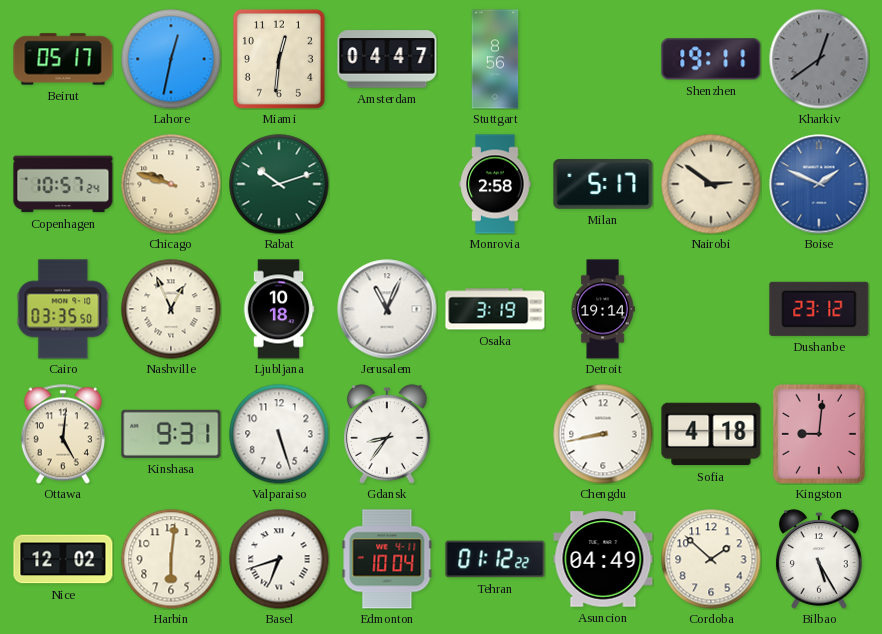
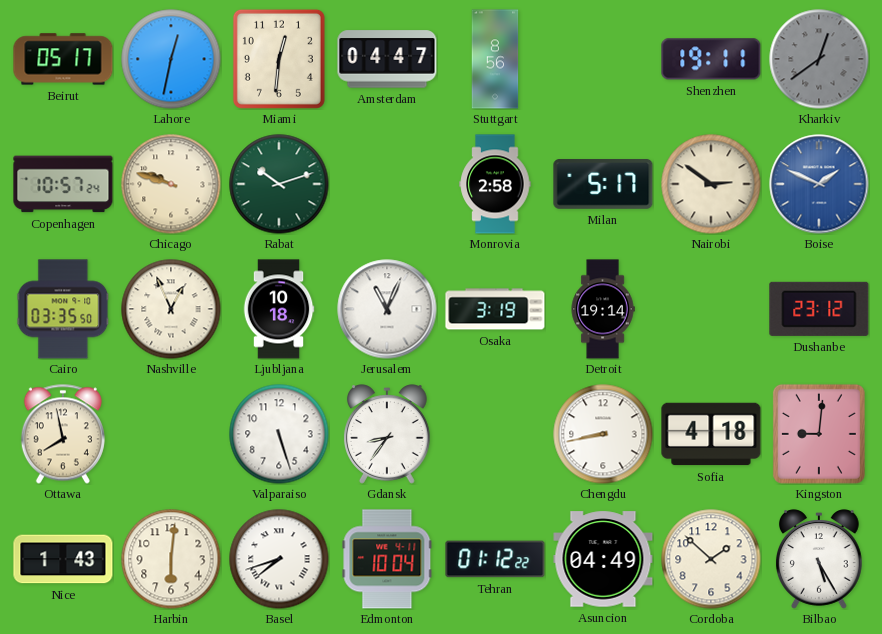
Ottawa: 5:01 -> 7:58
Kinshasa: 9:31 -> none
Nice: 12:02 -> 1:43
Basel: 6:42 -> 7:42
